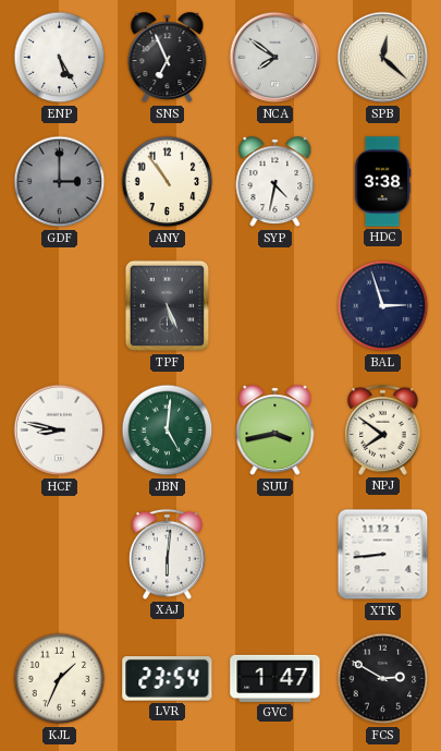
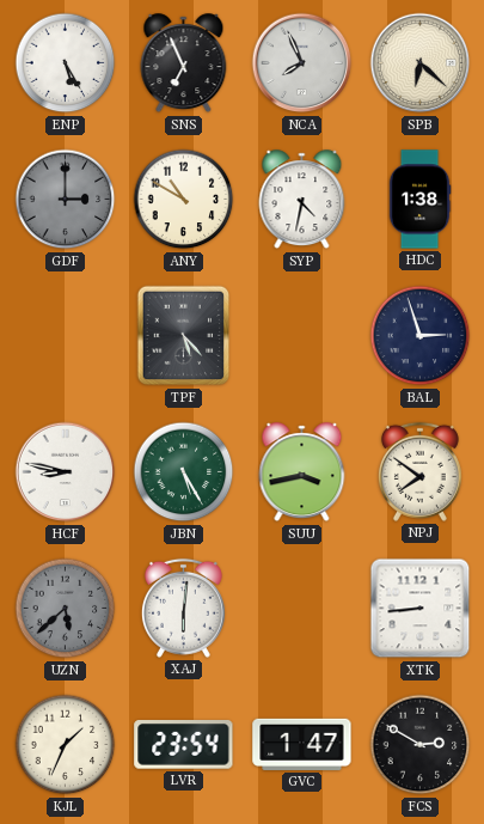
NCA: 7:51 -> 7:56
SPB: 12:22 -> 6:22
ANY: 10:54 -> 10:50
HDC: 3:38 -> 1:38
TPF: 5:26 -> 5:23
JBN: 5:01 -> 5:25
UZN: none -> 5:38
